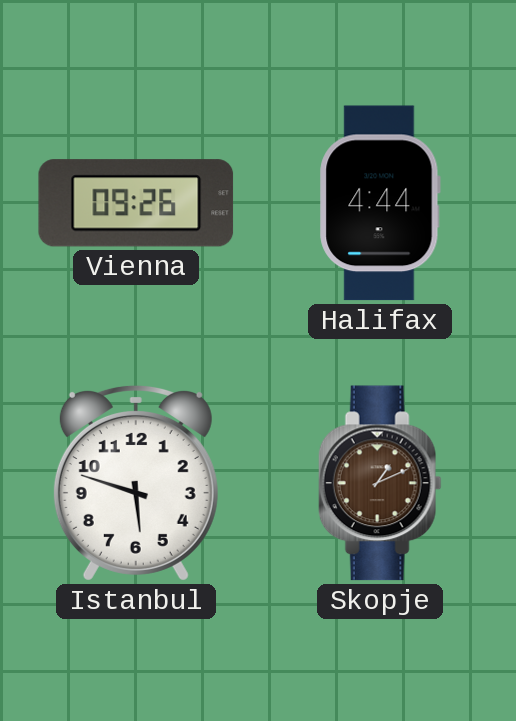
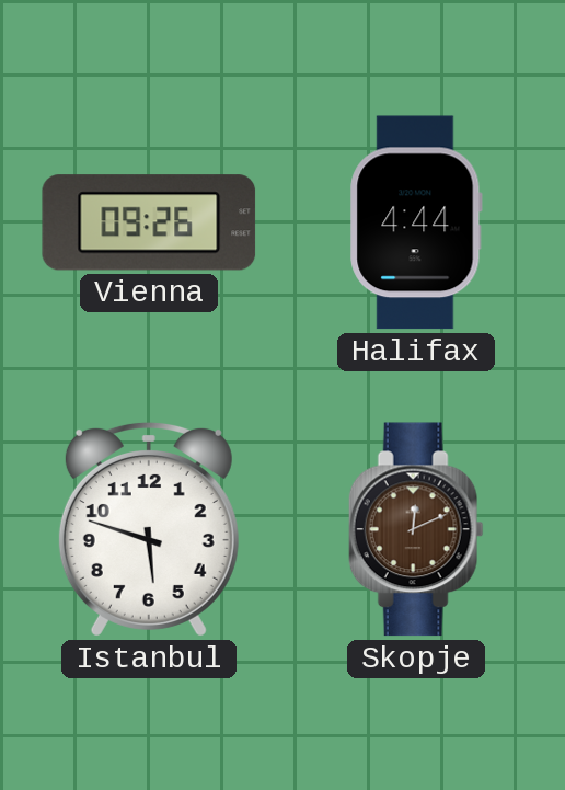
Skopje: 1:11 -> 12:11
